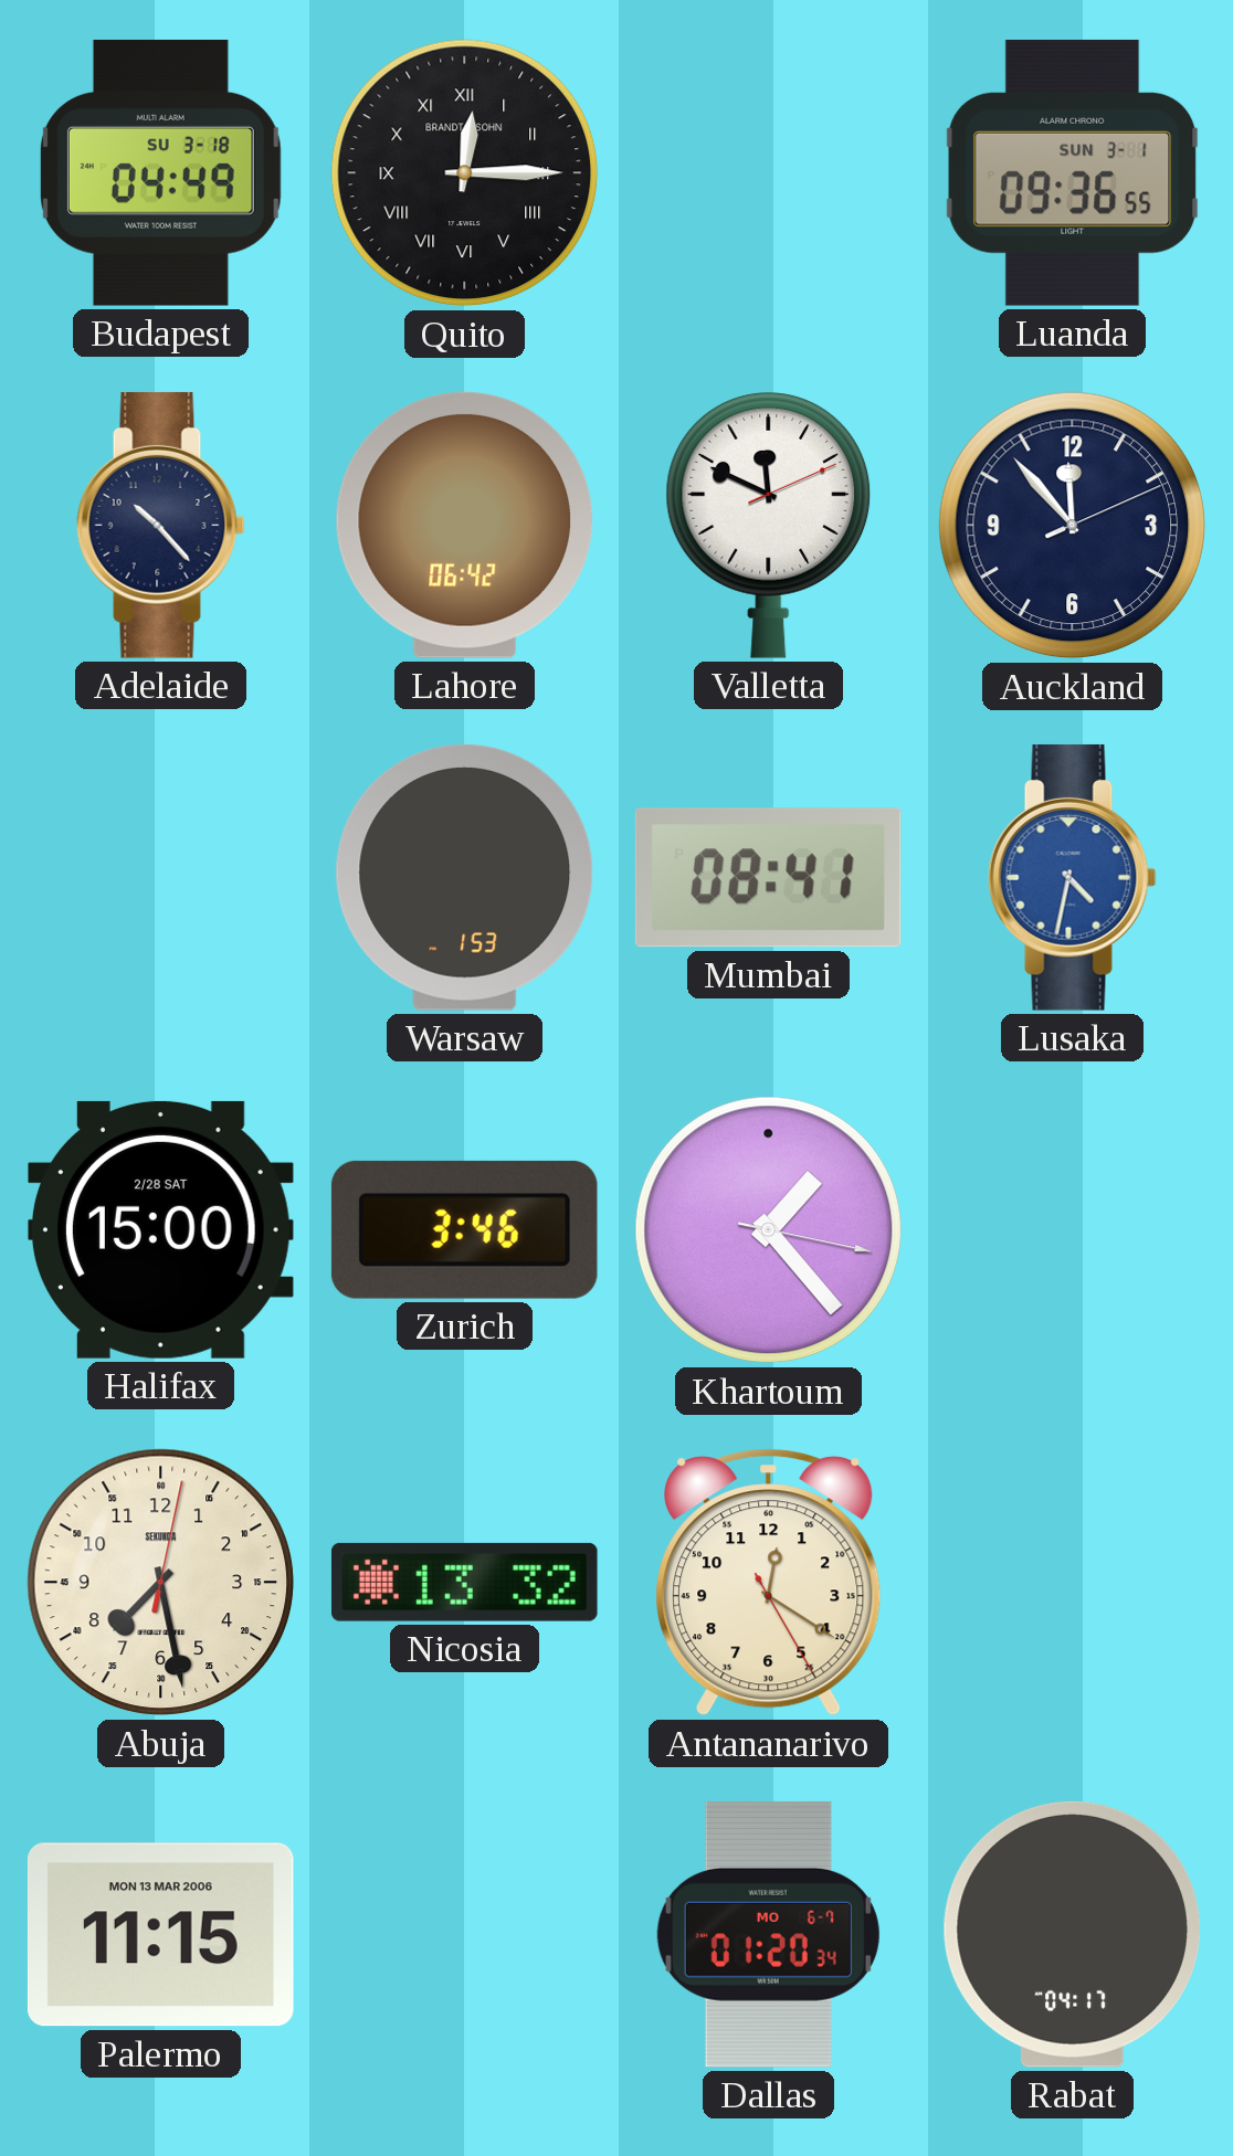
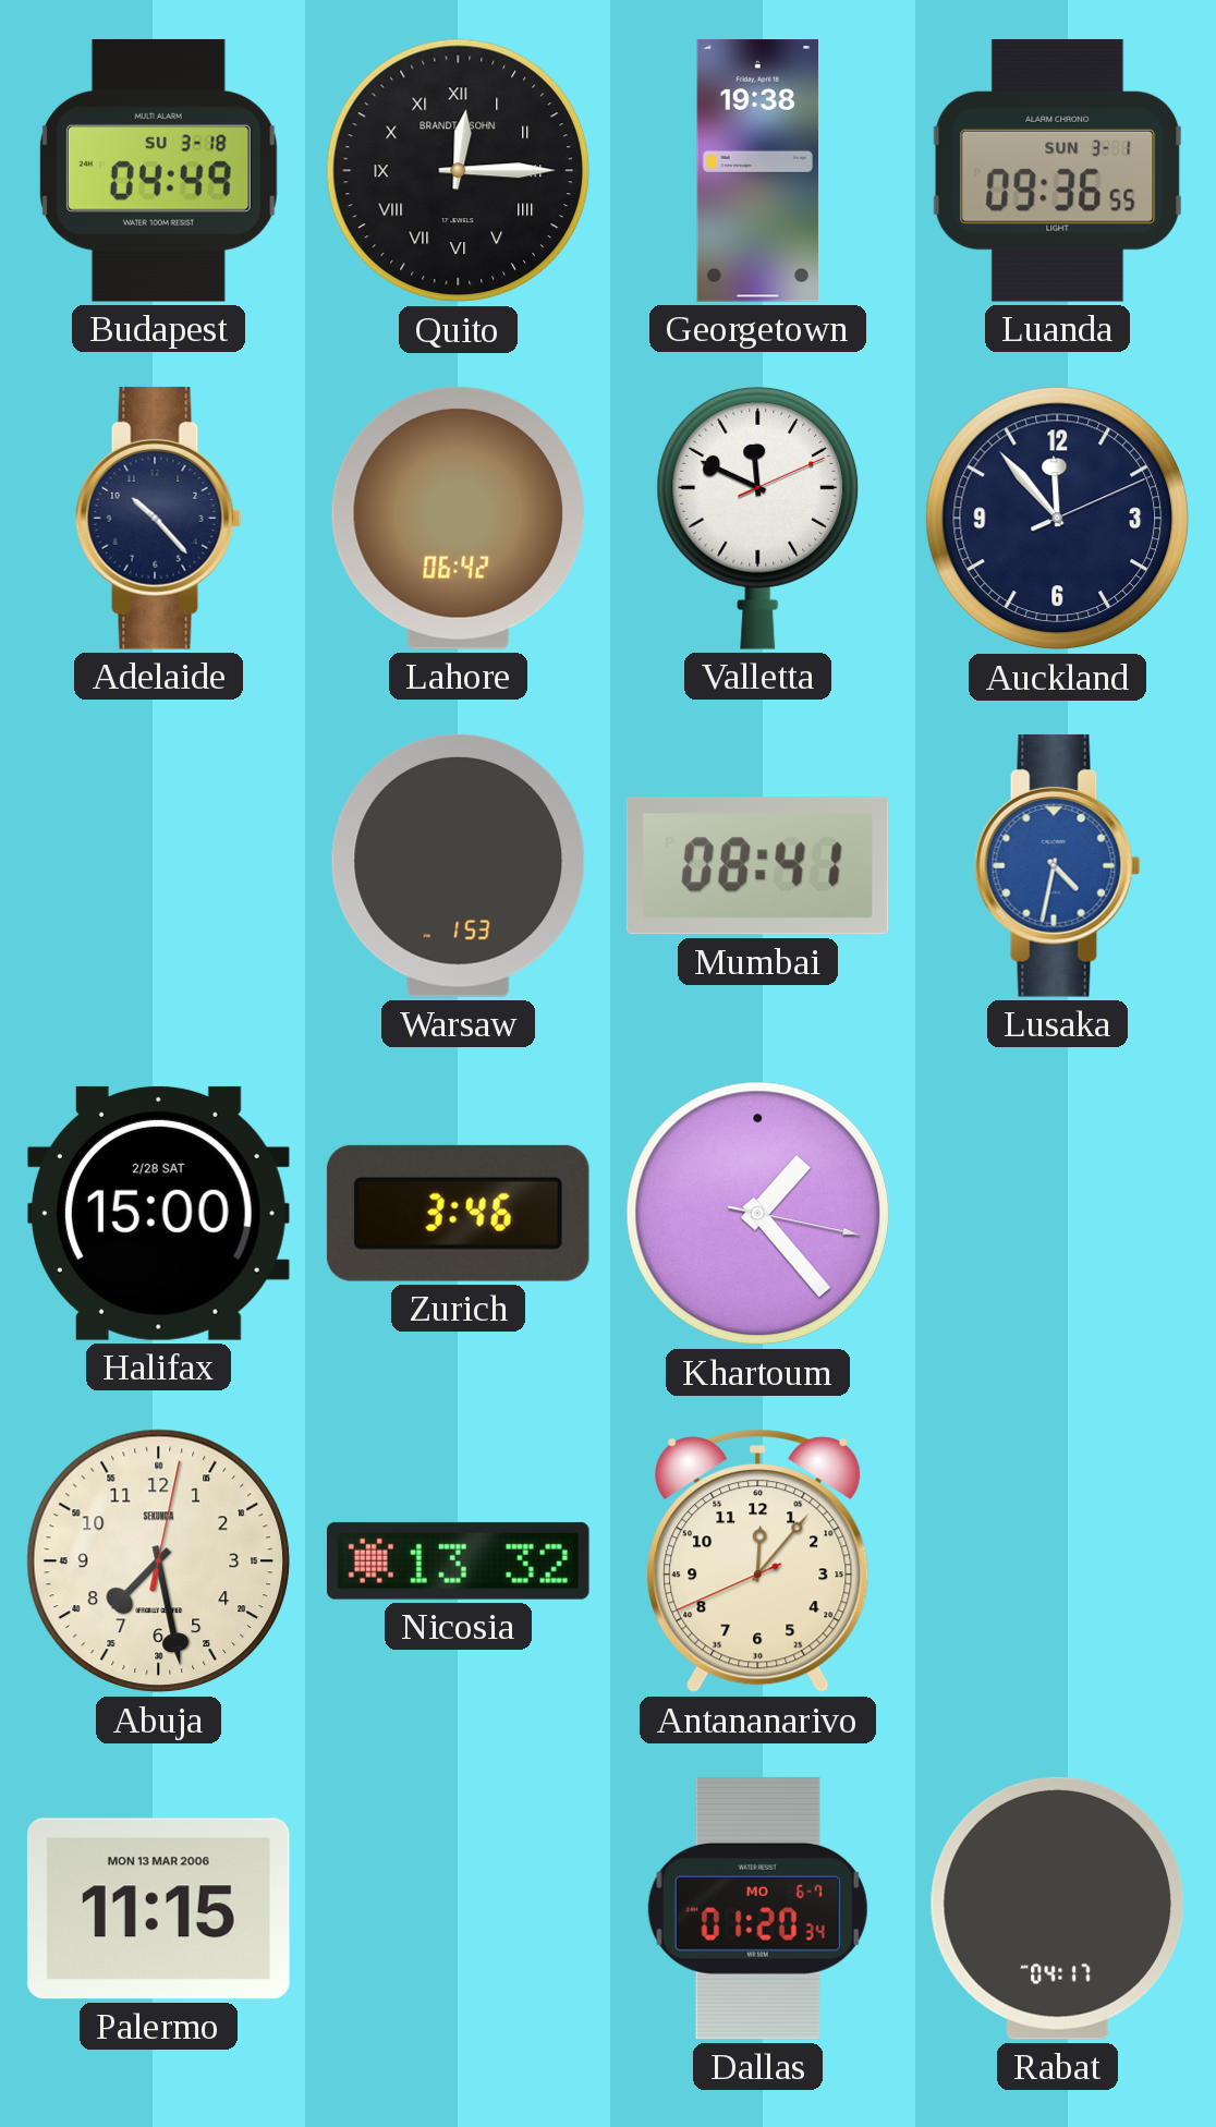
Georgetown: none -> 19:38
Antananarivo: 12:20 -> 12:06
